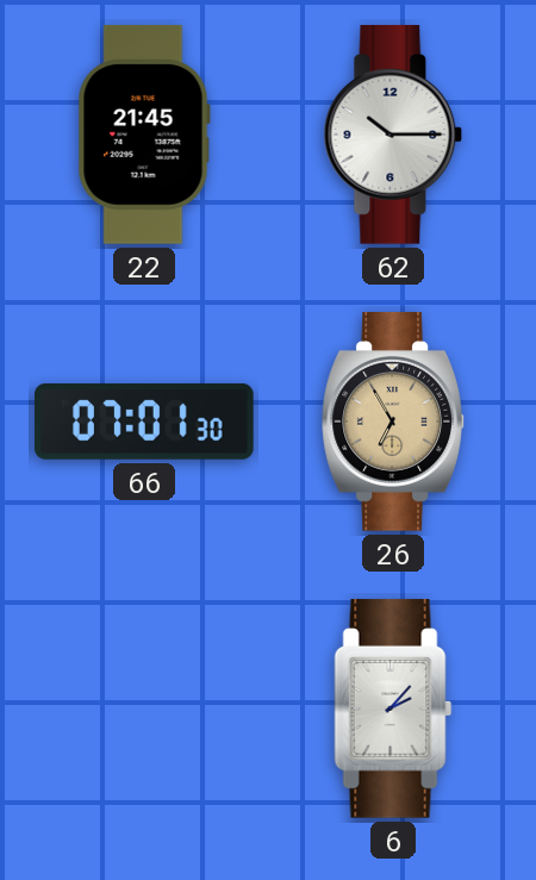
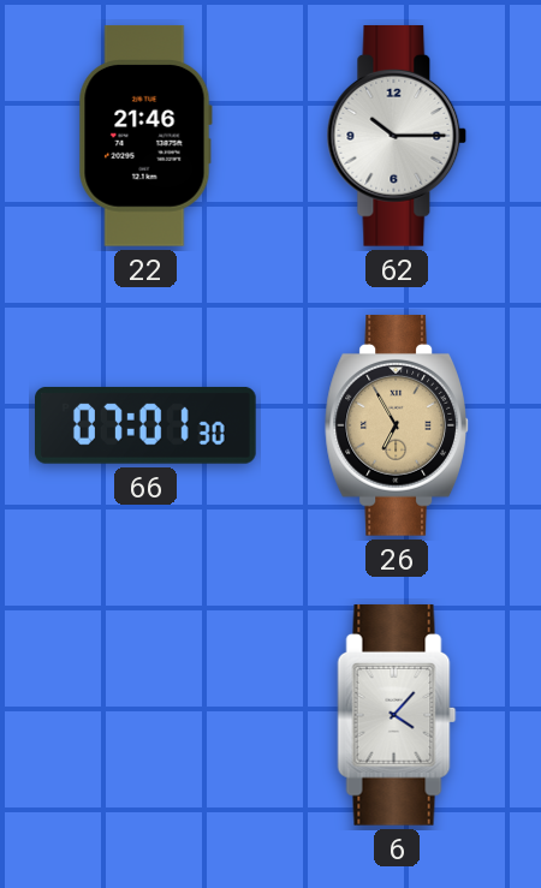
22: 21:45 -> 21:46
6: 2:07 -> 4:07
